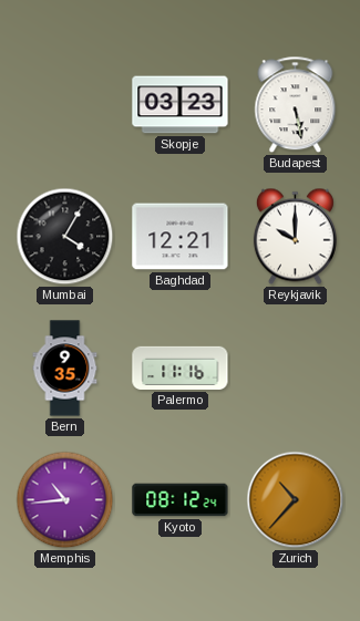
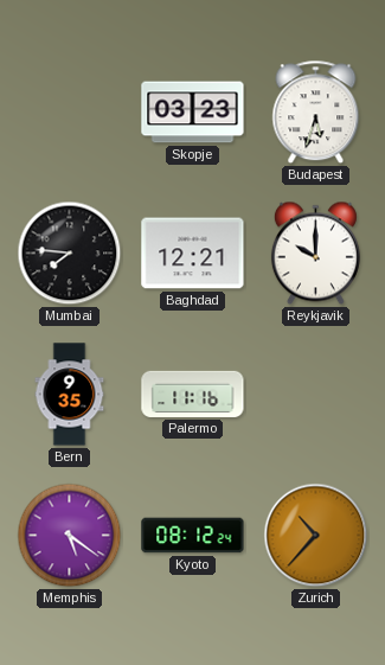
Budapest: 5:28 -> 5:33
Mumbai: 4:05 -> 7:46
Memphis: 10:44 -> 5:21
